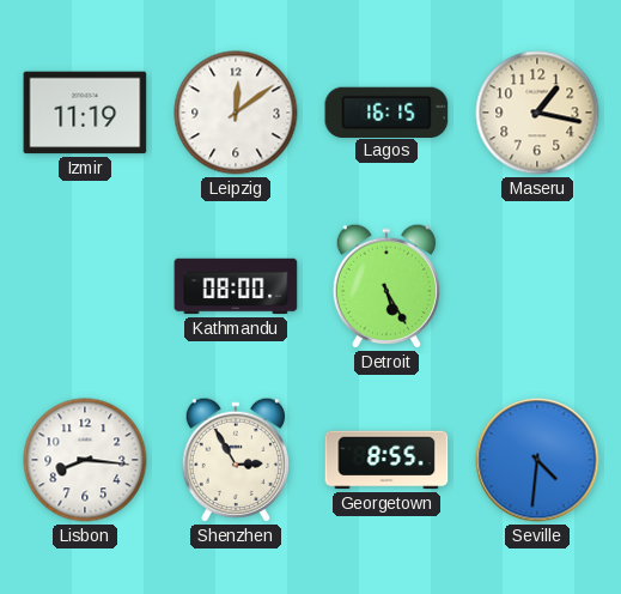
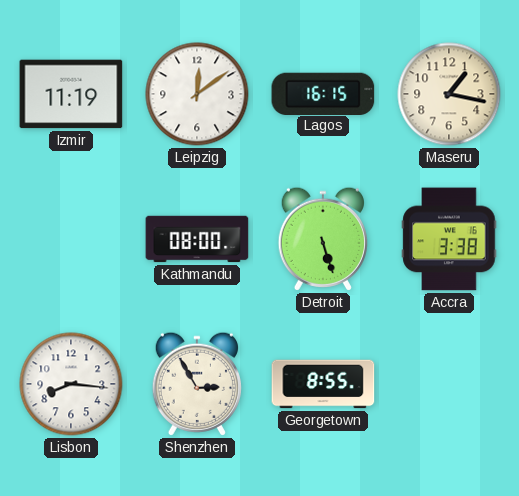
Detroit: 5:25 -> 5:27
Accra: none -> 3:38
Seville: 4:31 -> none
